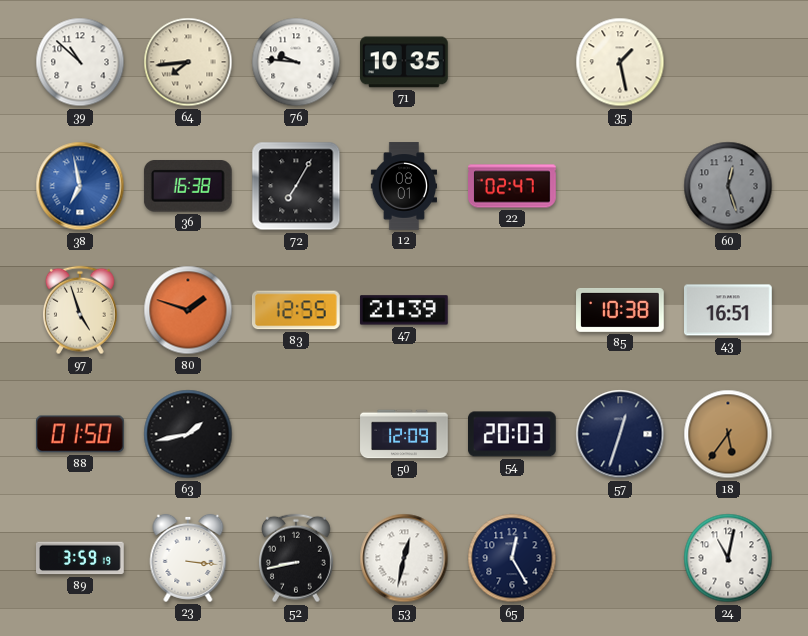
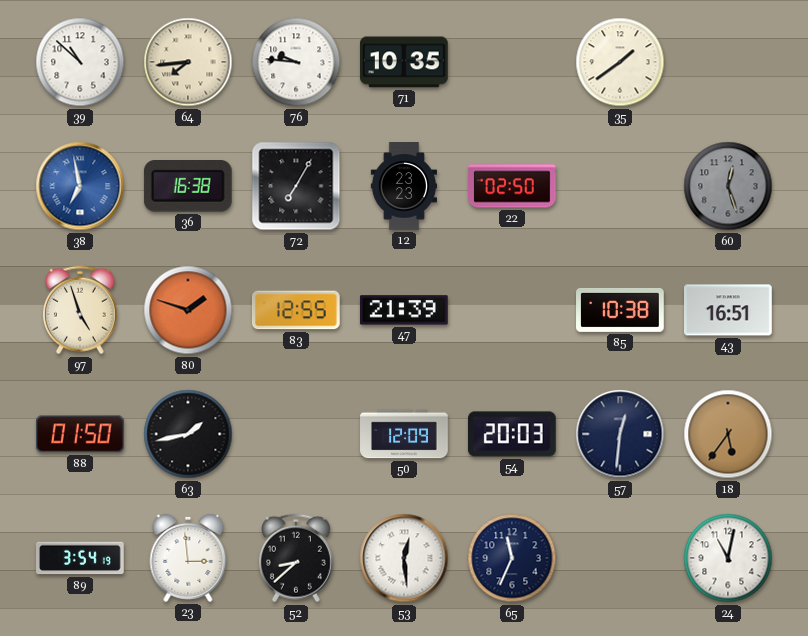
35: 1:28 -> 1:39
12: 08:01 -> 23:23
22: 02:47 -> 02:50
57: 12:33 -> 12:31
89: 3:59 -> 3:54
23: 3:16 -> 2:59
52: 8:43 -> 8:38
53: 12:32 -> 12:29
65: 12:25 -> 11:34
